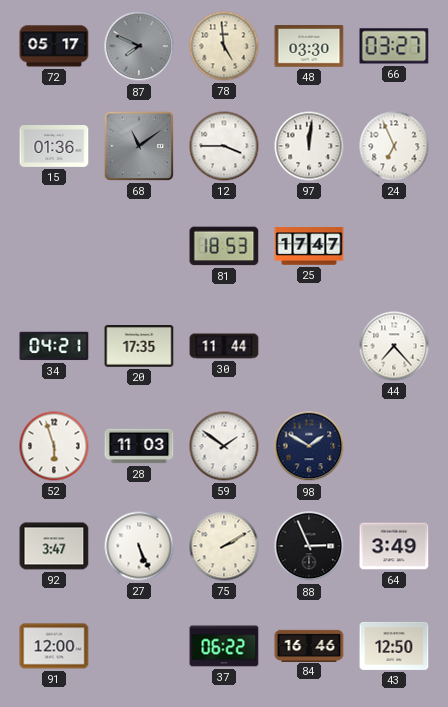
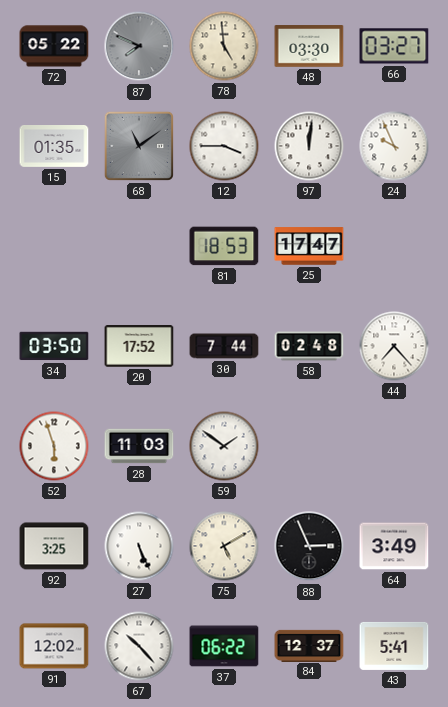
72: 05:17 -> 05:22
15: 01:36 -> 01:35
24: 6:56 -> 9:56
34: 04:21 -> 03:50
20: 17:35 -> 17:52
30: 11:44 -> 7:44
58: none -> 02:48
98: 1:50 -> none
92: 3:47 -> 3:25
75: 2:10 -> 5:10
91: 12:00 -> 12:02
67: none -> 10:23
84: 16:46 -> 12:37
43: 12:50 -> 5:41
